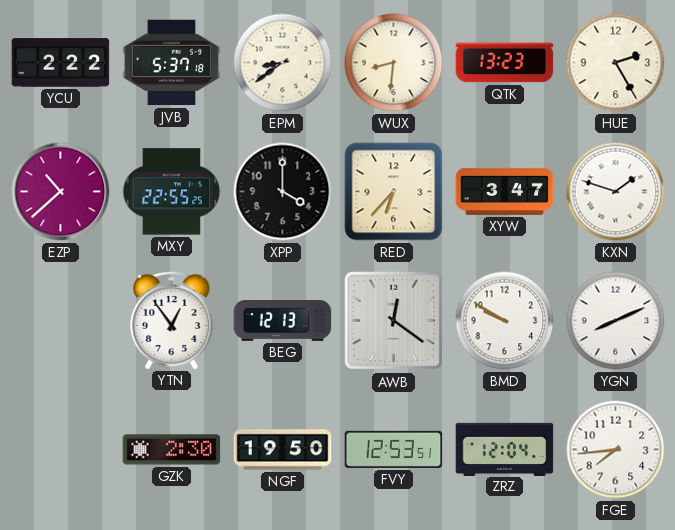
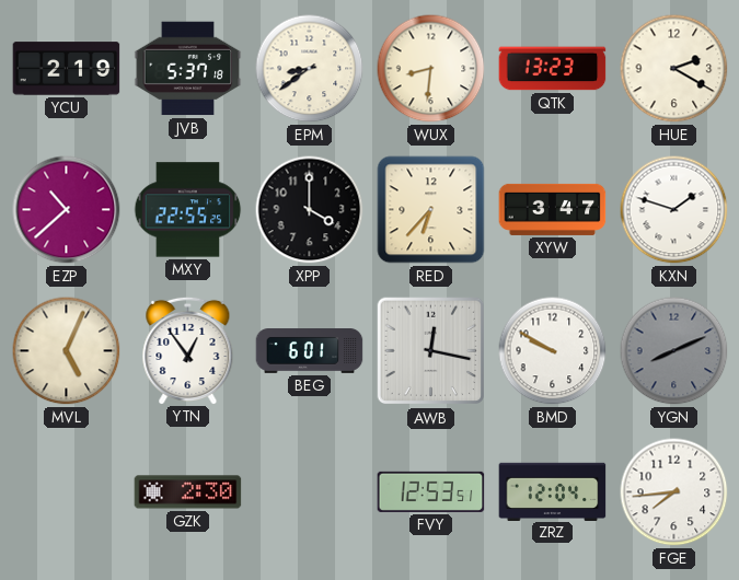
YCU: 2:22 -> 2:19
HUE: 2:25 -> 2:20
MVL: none -> 5:04
BEG: 12:13 -> 6:01
AWB: 12:21 -> 12:17
YGN dial: white -> grey
NGF: 19:50 -> none
